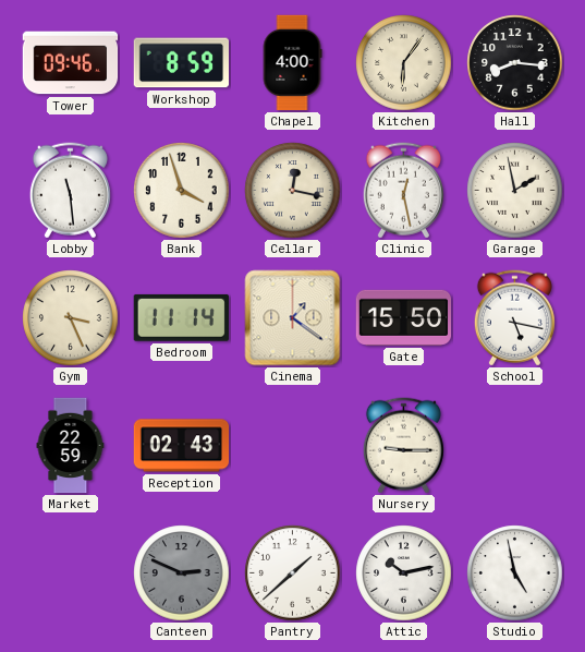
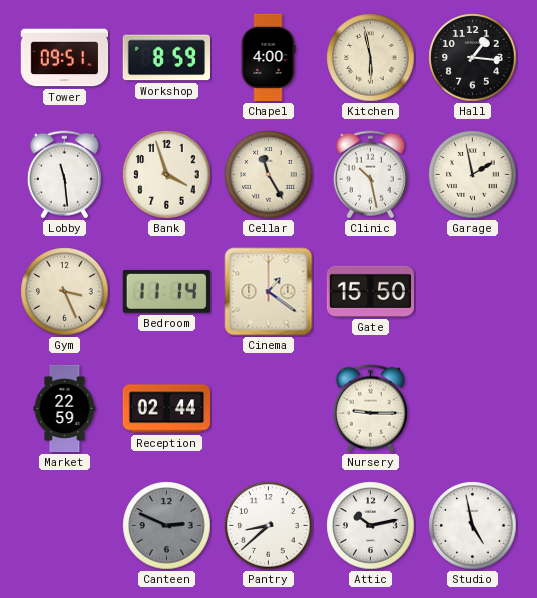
Tower: 09:46 -> 09:51
Kitchen: 6:06 -> 5:58
Hall: 8:16 -> 1:16
Cellar: 12:17 -> 11:25
Clinic: 12:28 -> 10:28
School: 5:17 -> none
Reception: 02:43 -> 02:44
Pantry: 1:38 -> 8:38
